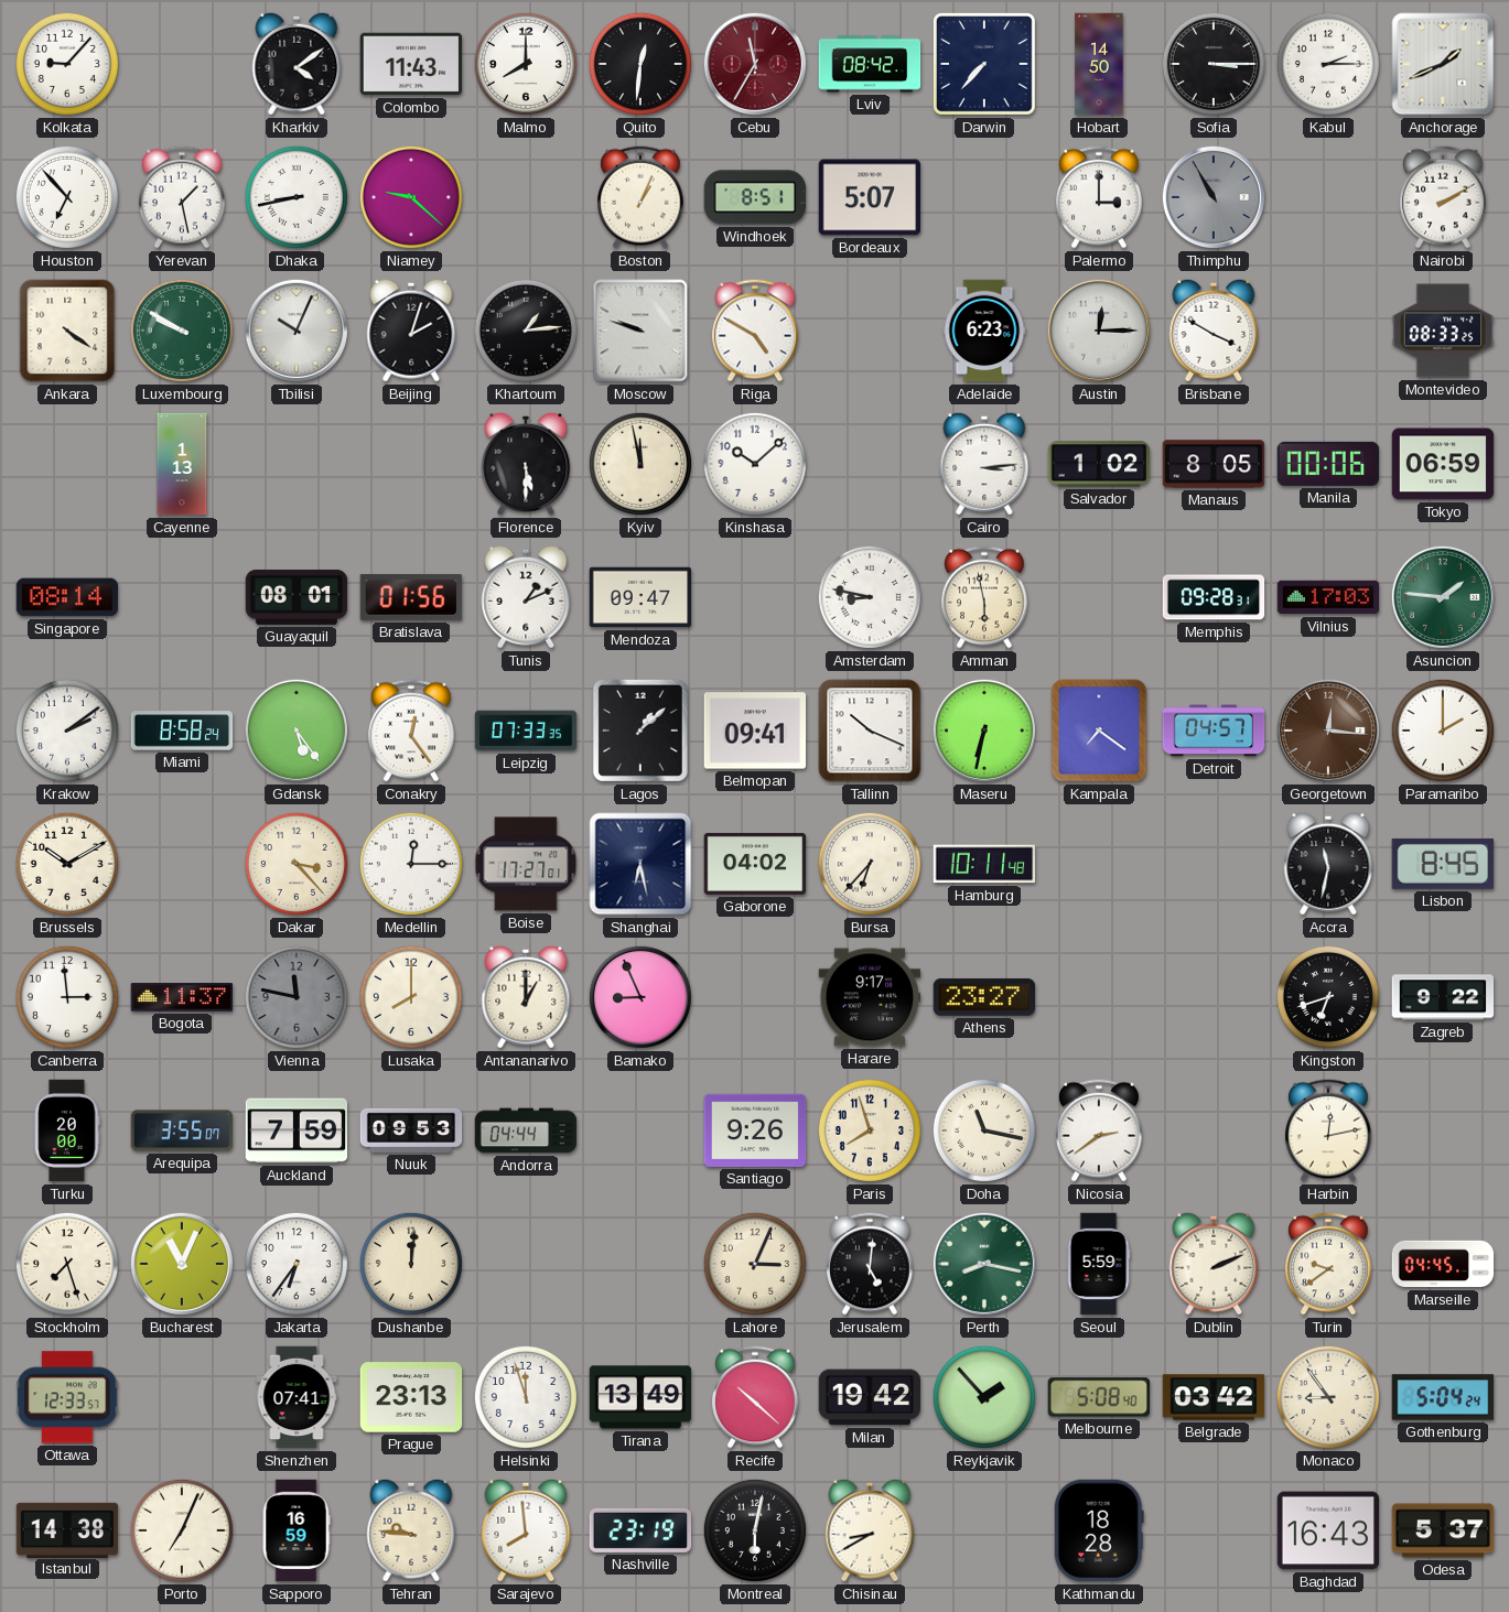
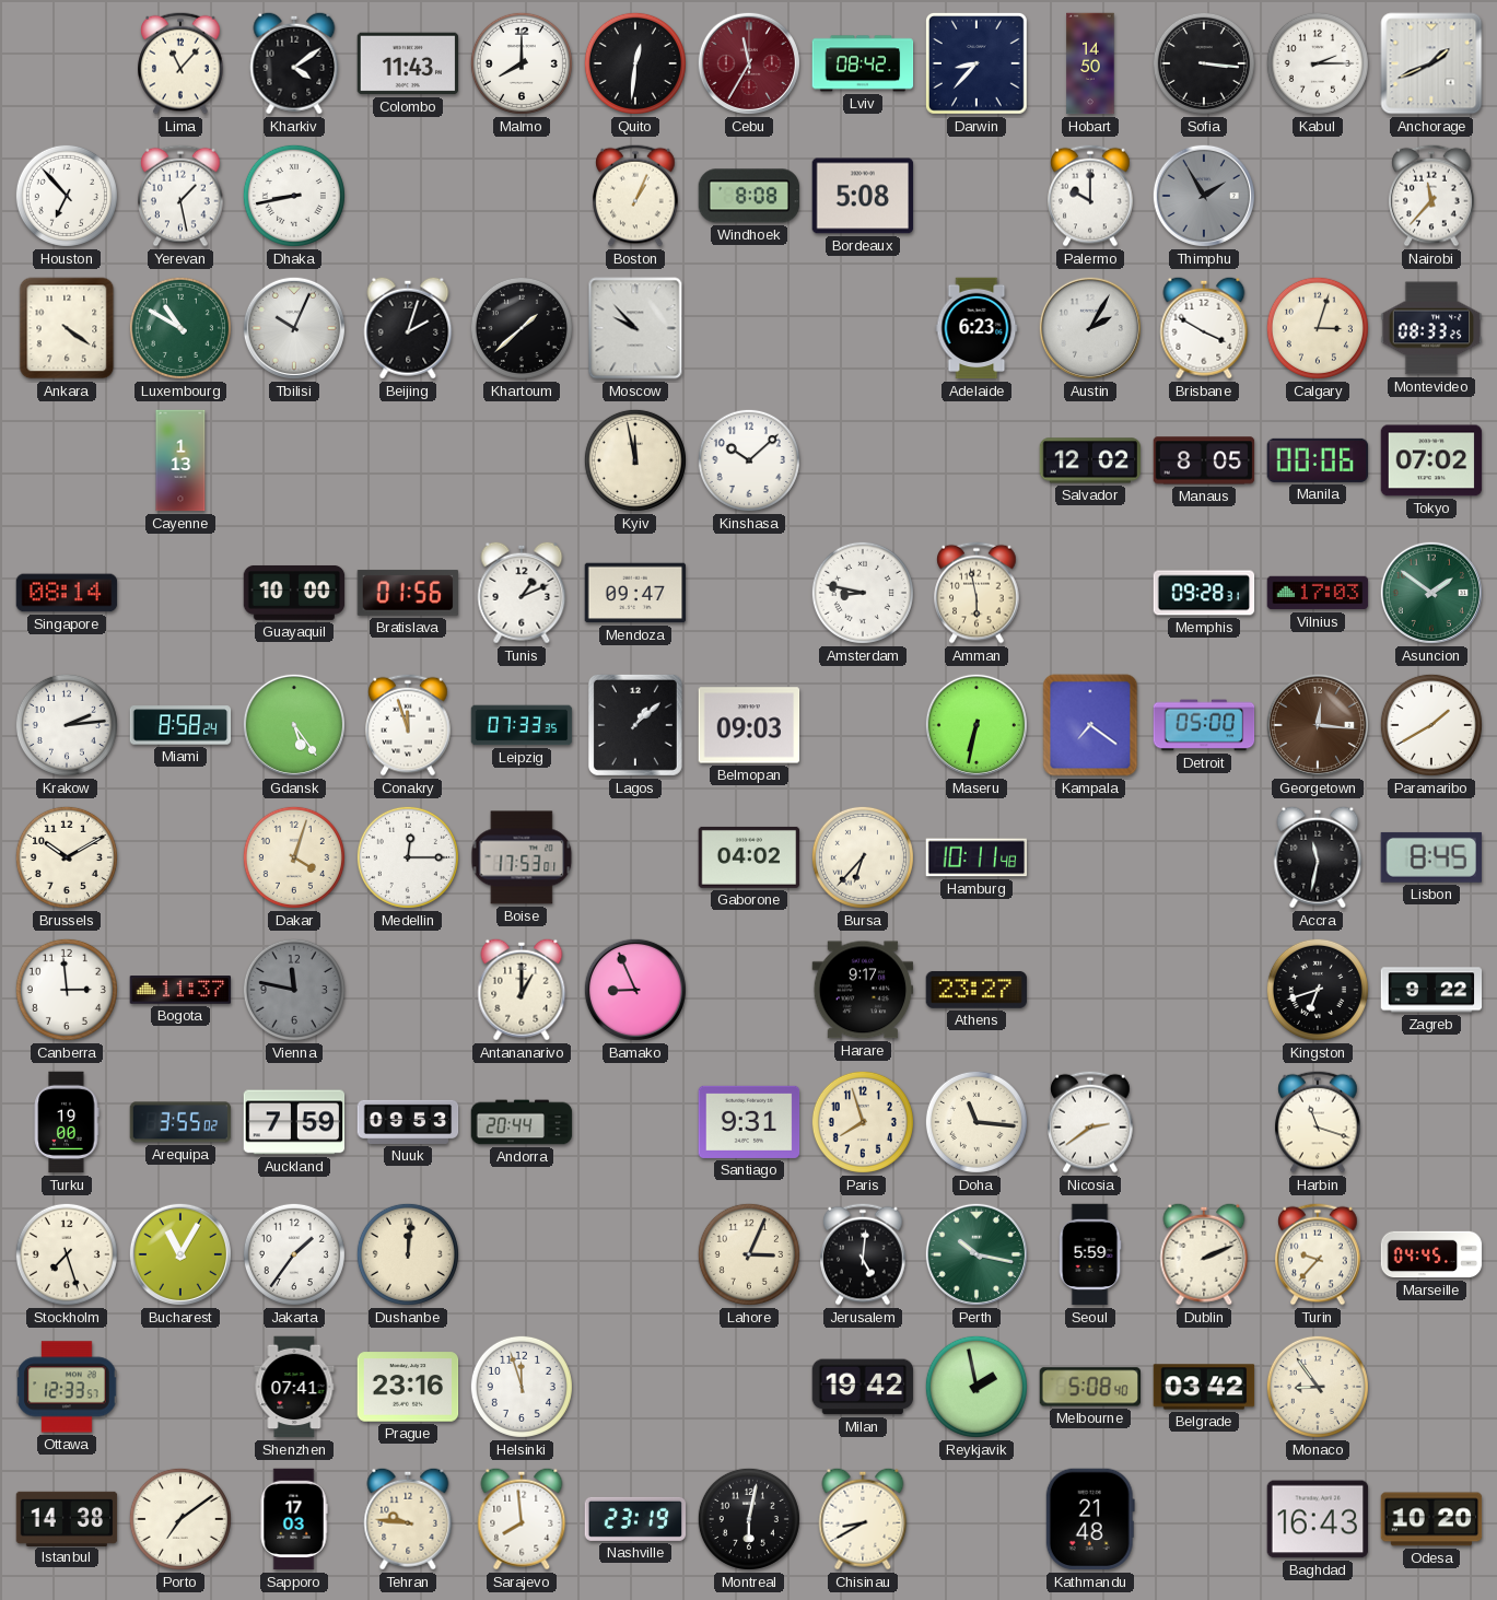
Kolkata: 9:07 -> none
Lima: none -> 11:07
Darwin: 7:37 -> 8:37
Sofia: 3:15 -> 3:16
Niamey: 9:22 -> none
Windhoek: 8:51 -> 8:08
Bordeaux: 5:07 -> 5:08
Palermo: 3:00 -> 10:00
Thimphu: 10:55 -> 1:55
Nairobi: 2:10 -> 11:37
Luxembourg: 9:50 -> 10:50
Khartoum: 1:14 -> 1:38
Moscow: 9:48 -> 9:53
Riga: 4:50 -> none
Austin: 12:15 -> 2:05
Calgary: none -> 3:03
Florence: 5:30 -> none
Cairo: 3:14 -> none
Salvador: 1:02 -> 12:02
Tokyo: 06:59 -> 07:02
Guayaquil: 08:01 -> 10:00
Asuncion: 1:46 -> 1:51
Krakow: 2:09 -> 2:14
Conakry: 12:24 -> 11:57
Belmopan: 09:41 -> 09:03
Tallinn: 10:19 -> none
Detroit: 04:57 -> 05:00
Paramaribo: 2:00 -> 1:40
Dakar: 3:23 -> 4:03
Boise: 17:27 -> 17:53
Shanghai: 6:28 -> none
Lusaka: 8:00 -> none
Turku: 20:00 -> 19:00
Arequipa: 3:55:07 -> 3:55:02
Andorra: 04:44 -> 20:44
Santiago: 9:26 -> 9:31
Doha: 11:17 -> 11:16
Harbin: 12:13 -> 11:18
Bucharest: 11:04 -> 11:05
Jakarta: 6:36 -> 1:36
Perth: 8:17 -> 10:17
Turin: 9:39 -> 9:37
Prague: 23:13 -> 23:16
Tirana: 13:49 -> none
Recife: 10:22 -> none
Reykjavik: 1:53 -> 1:58
Gothenburg: 5:04 -> none
Porto: 7:04 -> 7:09
Sapporo: 16:59 -> 17:03
Kathmandu: 18:28 -> 21:48
Odesa: 5:37 -> 10:20
